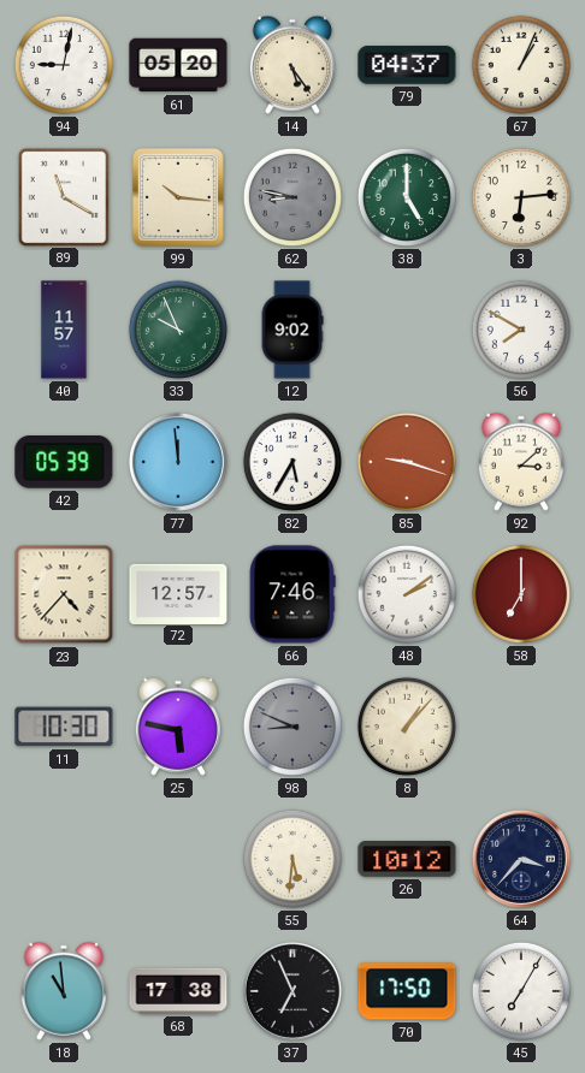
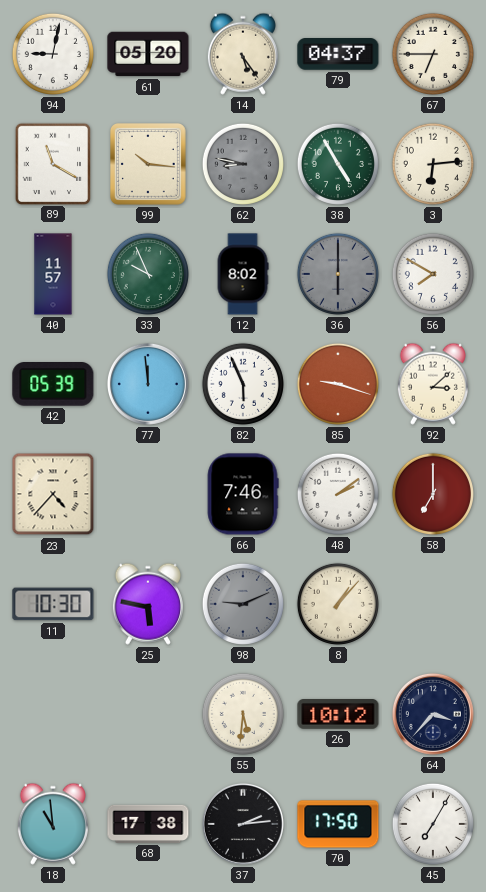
67: 1:04 -> 6:45
38: 5:00 -> 4:55
12: 9:02 -> 8:02
36: none -> 6:00
82: 5:35 -> 5:56
72: 12:57 -> none
98: 8:49 -> 9:11
37: 6:56 -> 2:14
